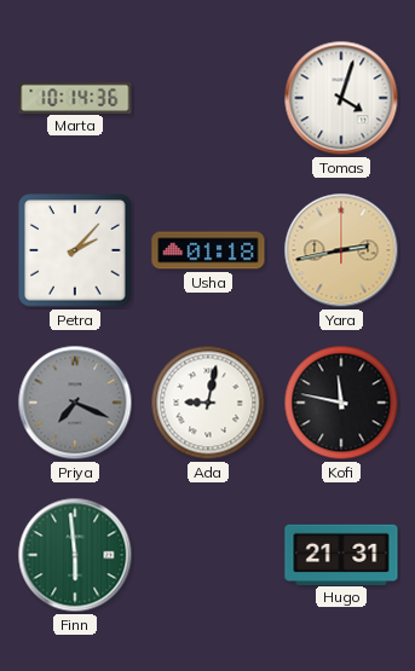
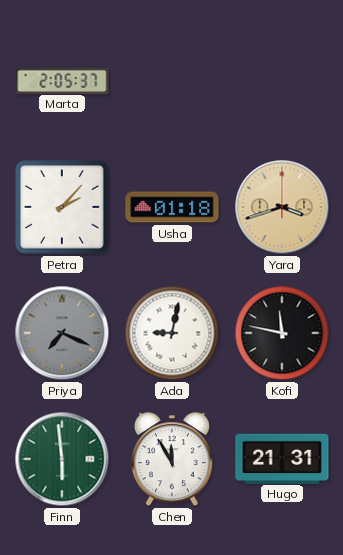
Marta: 10:14 -> 2:05
Tomas: 4:03 -> none
Yara: 2:43 -> 3:42
Chen: none -> 11:55
